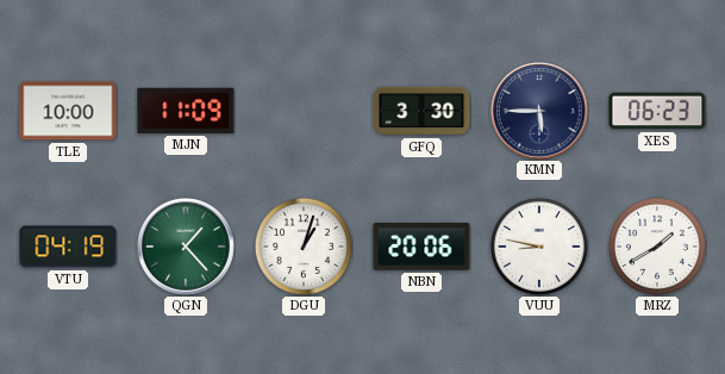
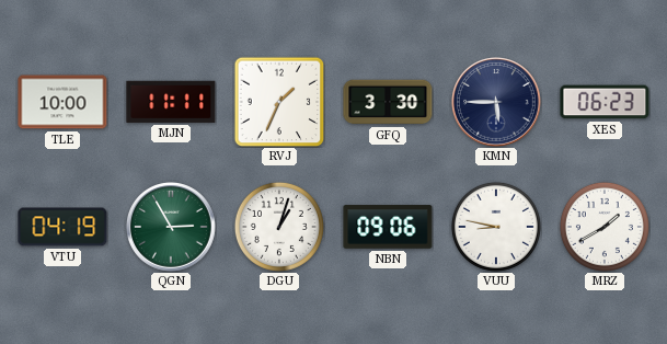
MJN: 11:09 -> 11:11
RVJ: none -> 1:34
QGN: 1:23 -> 2:55
NBN: 20:06 -> 09:06
